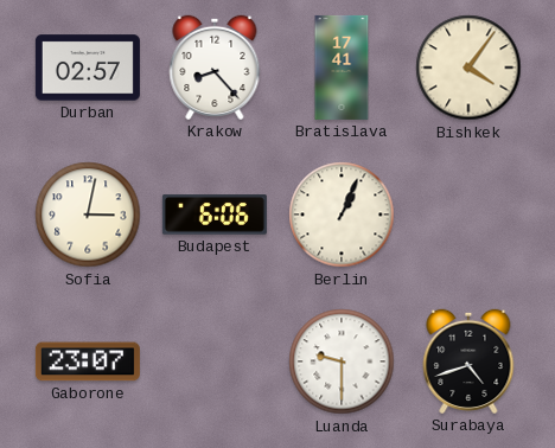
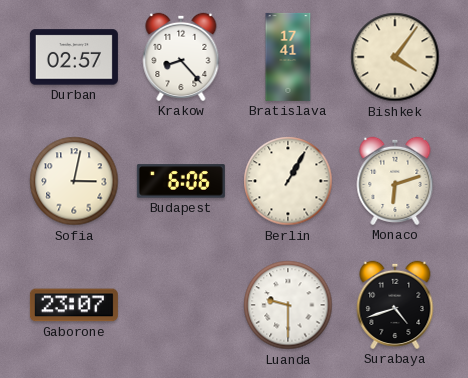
Berlin: 1:04 -> 1:05
Monaco: none -> 6:12
